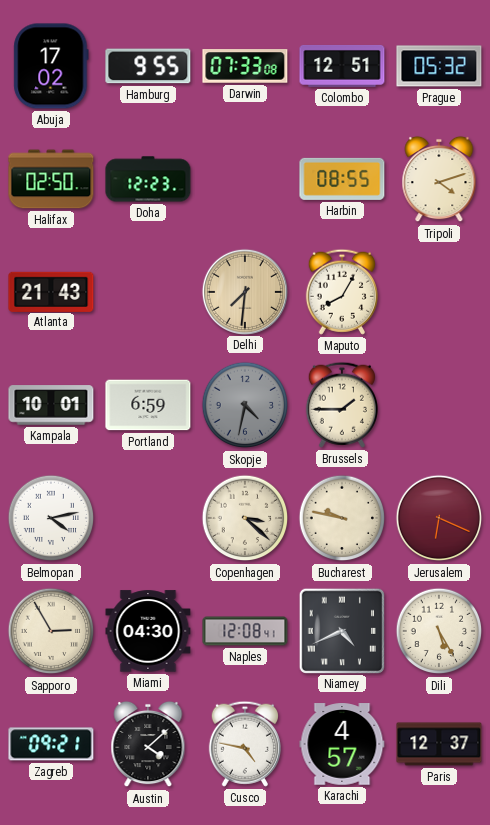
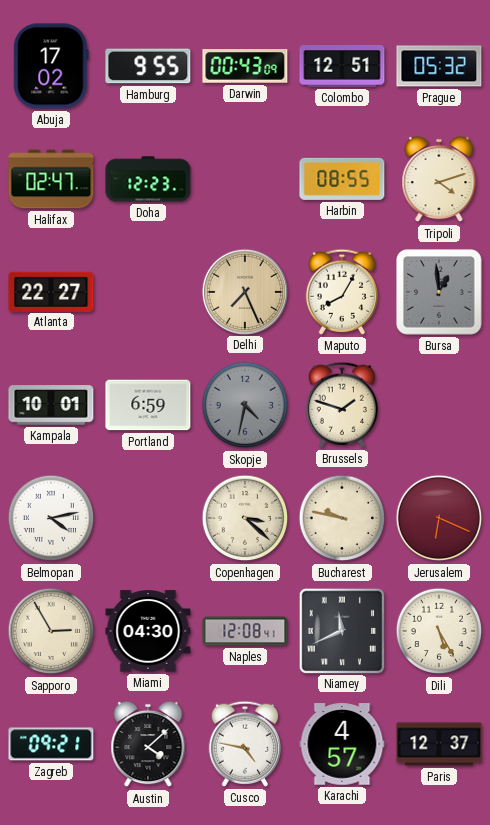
Darwin: 07:33 -> 00:43
Halifax: 02:50 -> 02:47
Atlanta: 21:43 -> 22:27
Delhi: 7:31 -> 7:26
Bursa: none -> 12:59
Brussels: 1:45 -> 1:48
Niamey: 4:41 -> 11:41
